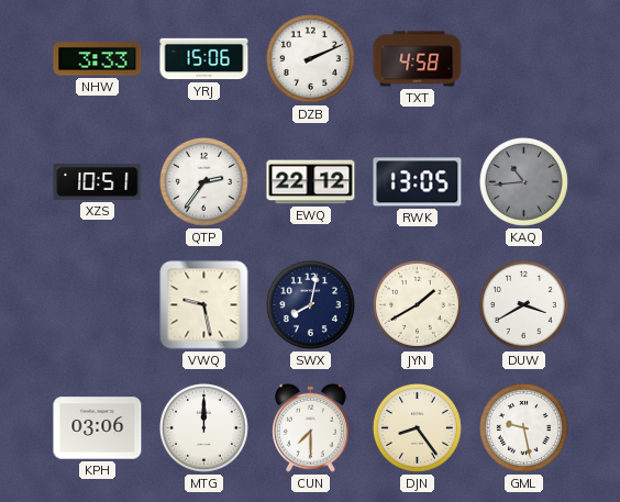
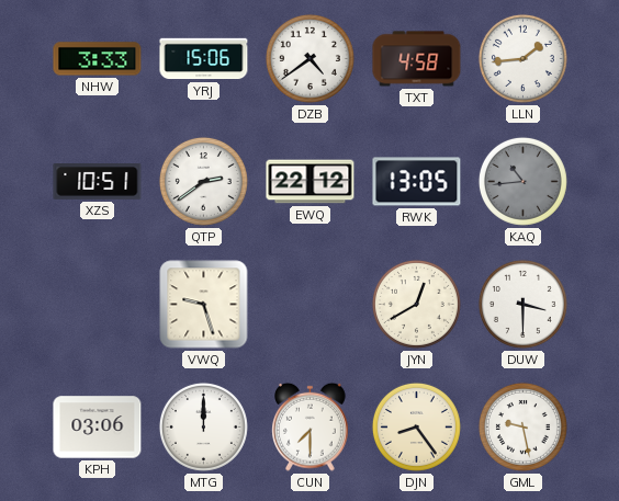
DZB: 2:11 -> 4:39
LLN: none -> 1:44
QTP: 2:36 -> 2:39
VWQ: 9:28 -> 9:27
SWX: 8:02 -> none
JYN: 1:40 -> 12:40
DUW: 3:40 -> 3:30
